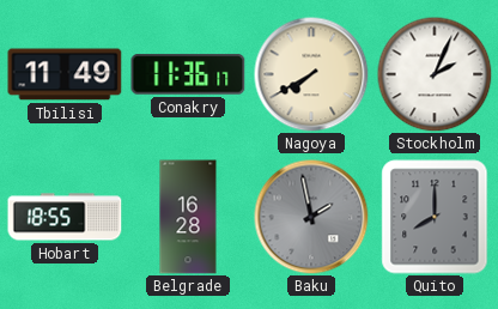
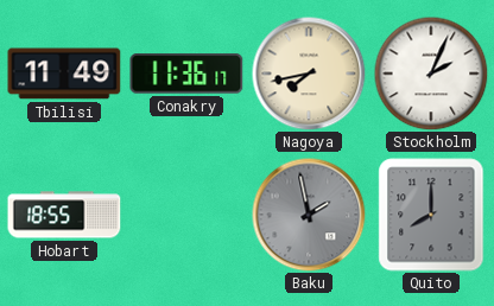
Nagoya: 7:40 -> 7:43
Belgrade: 16:28 -> none
